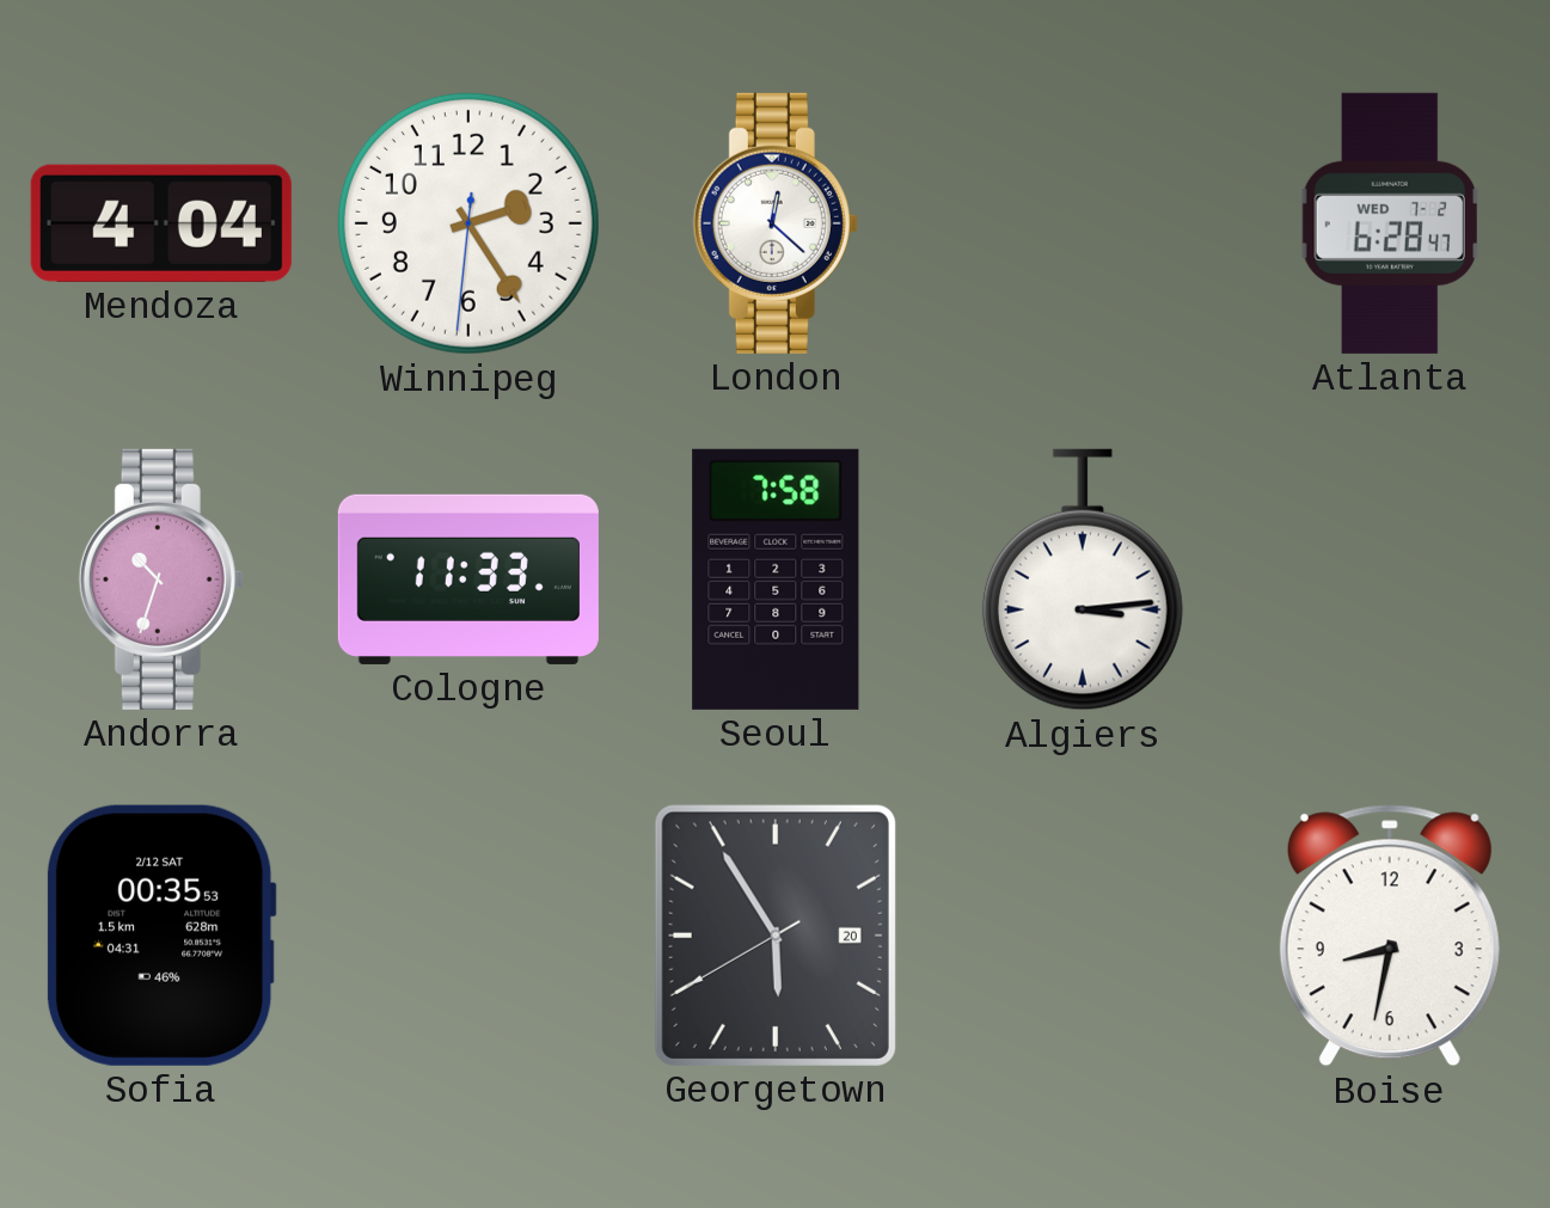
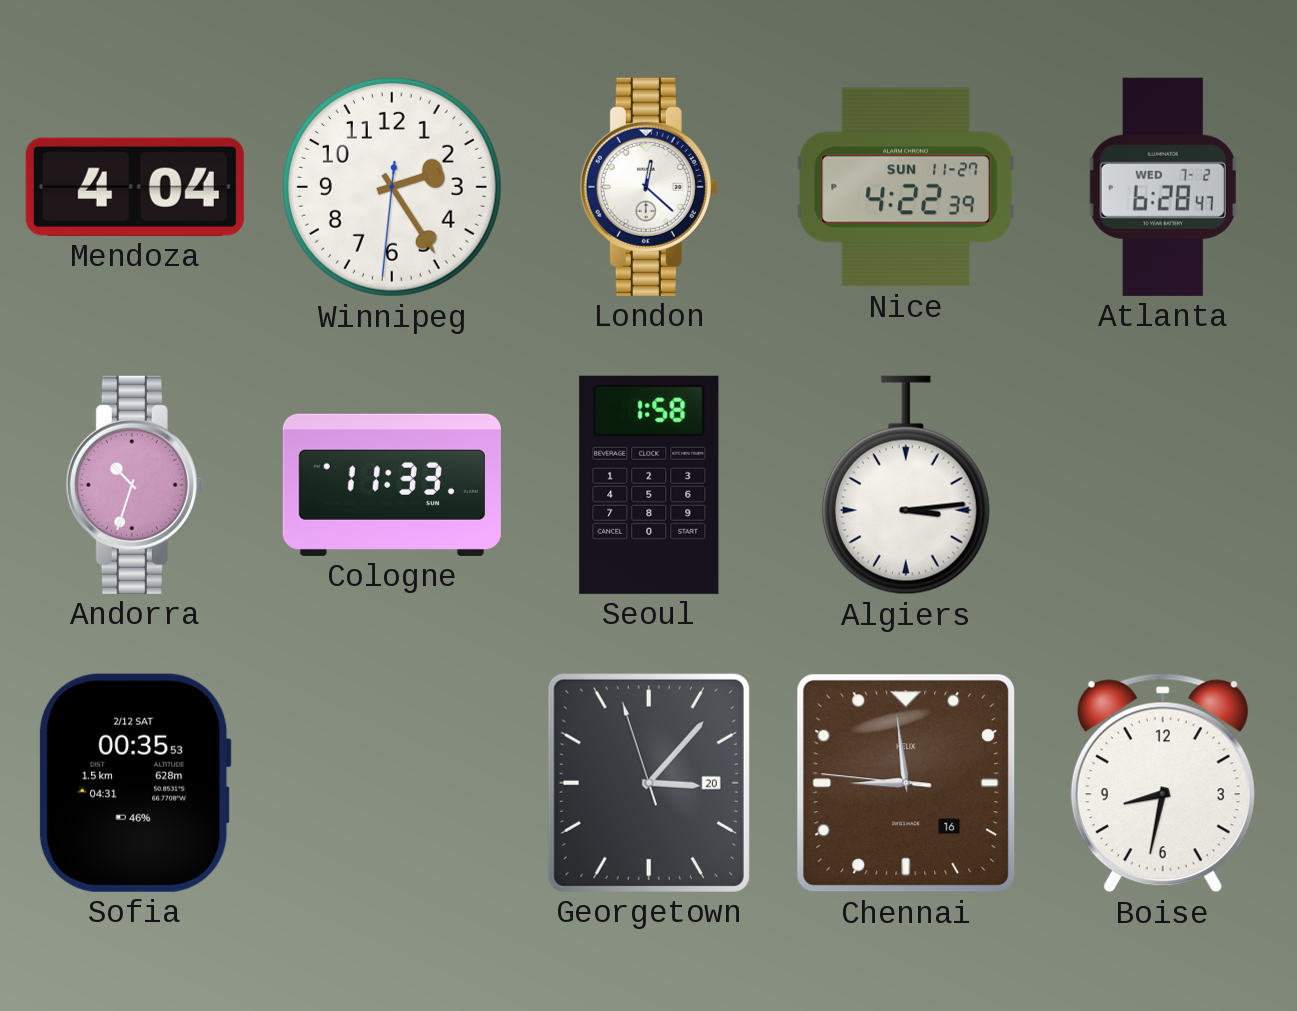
Nice: none -> 4:22
Seoul: 7:58 -> 1:58
Georgetown: 5:54 -> 3:06
Chennai: none -> 8:58
